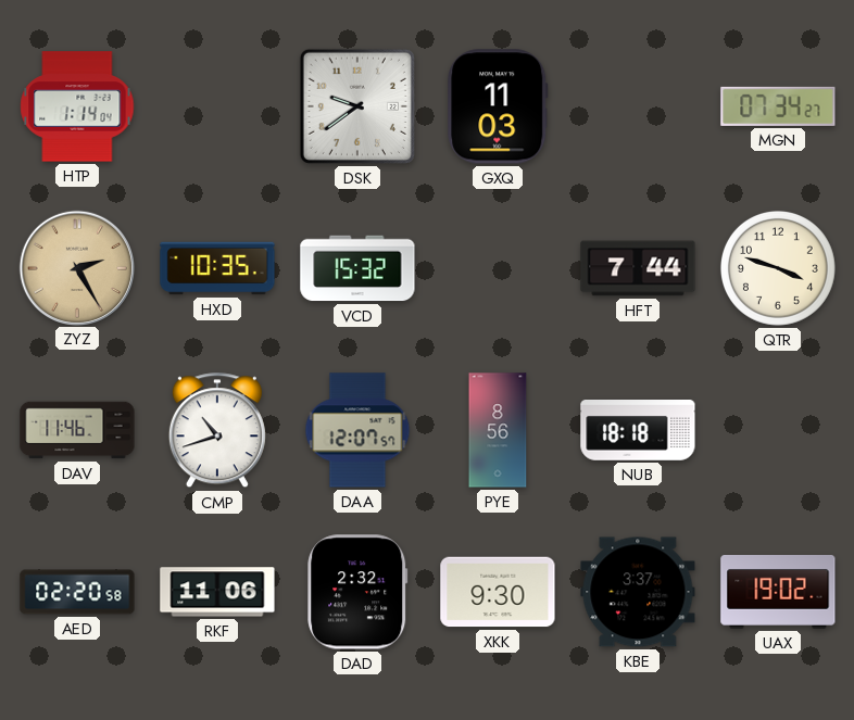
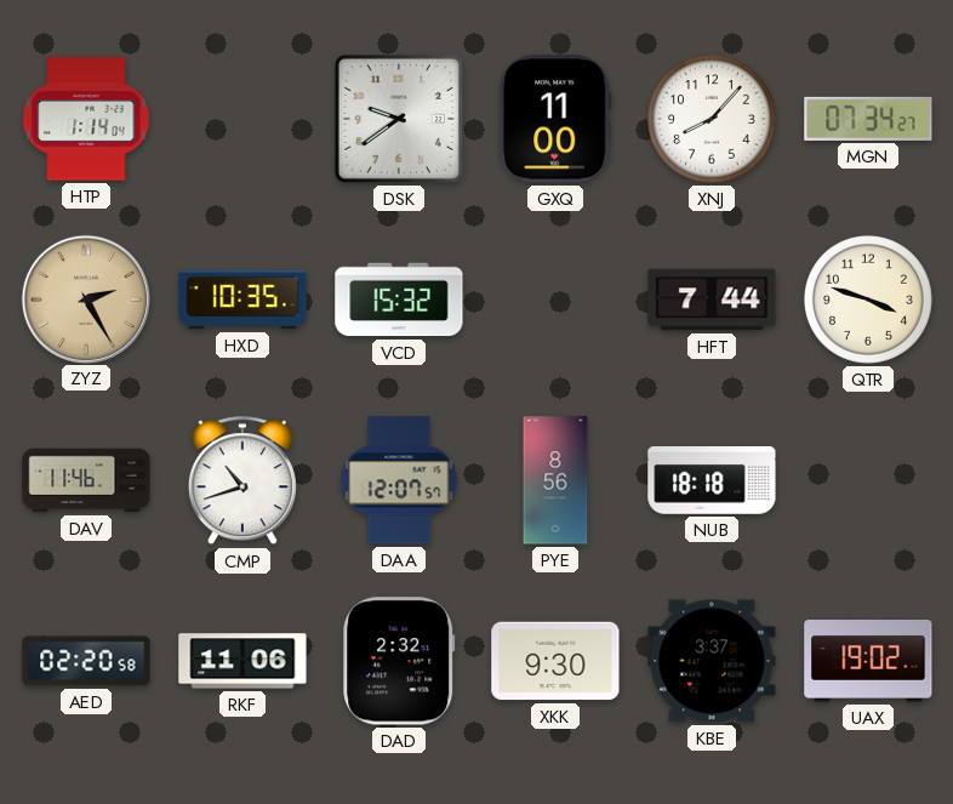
GXQ: 11:03 -> 11:00
XNJ: none -> 8:07
